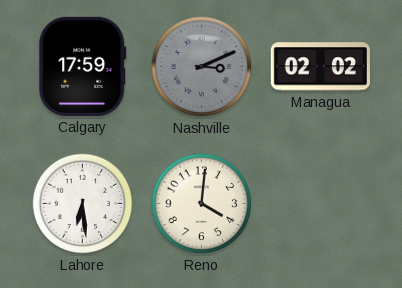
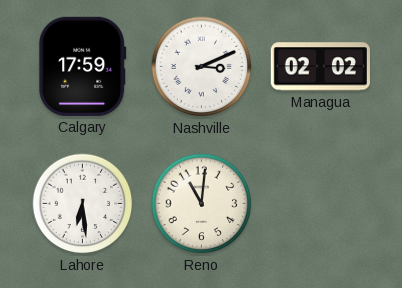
Nashville dial: grey -> white
Reno: 4:01 -> 11:01
